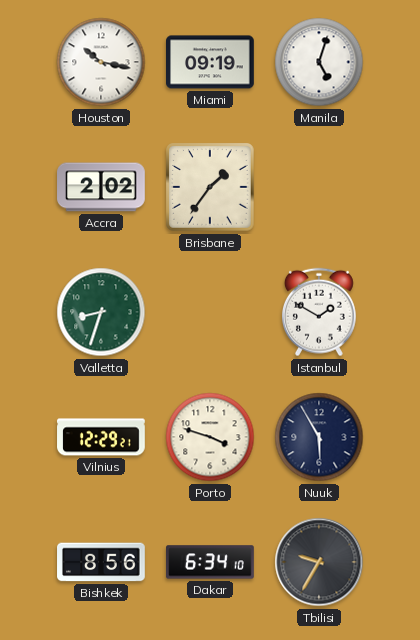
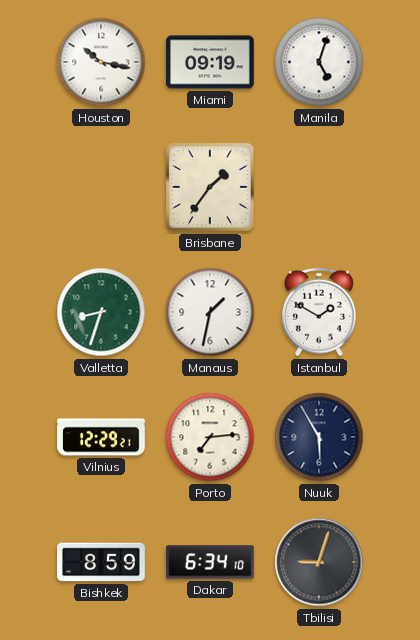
Accra: 2:02 -> none
Manaus: none -> 1:32
Porto: 3:48 -> 7:14
Bishkek: 8:56 -> 8:59
Tbilisi: 9:35 -> 9:03
